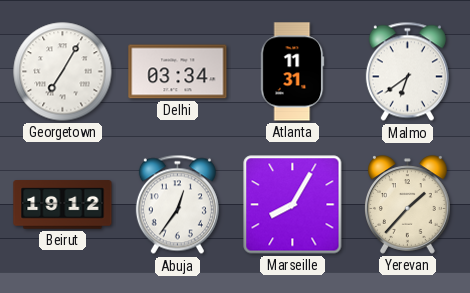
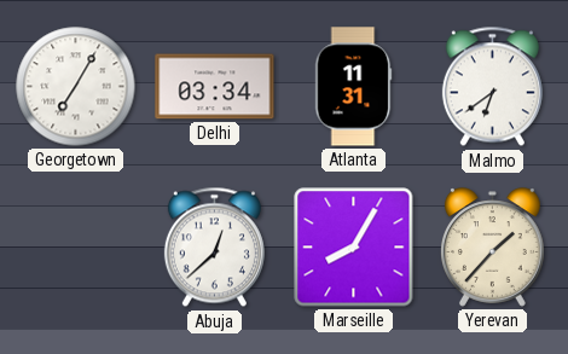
Beirut: 19:12 -> none
Abuja: 12:36 -> 12:38
